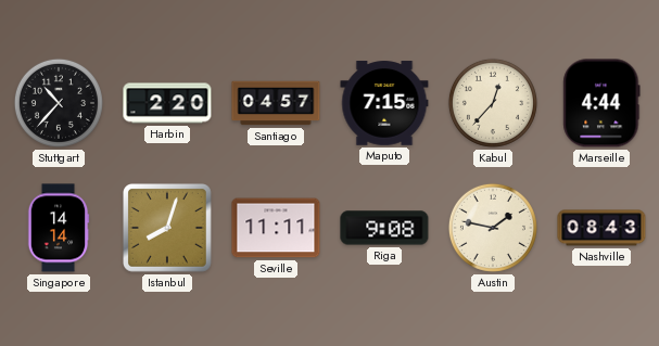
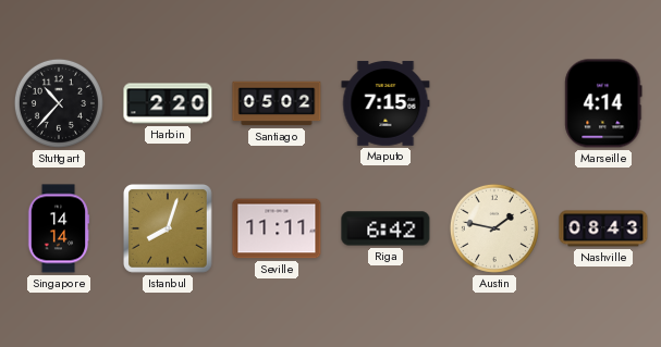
Santiago: 04:57 -> 05:02
Kabul: 12:37 -> none
Marseille: 4:44 -> 4:14
Riga: 9:08 -> 6:42
